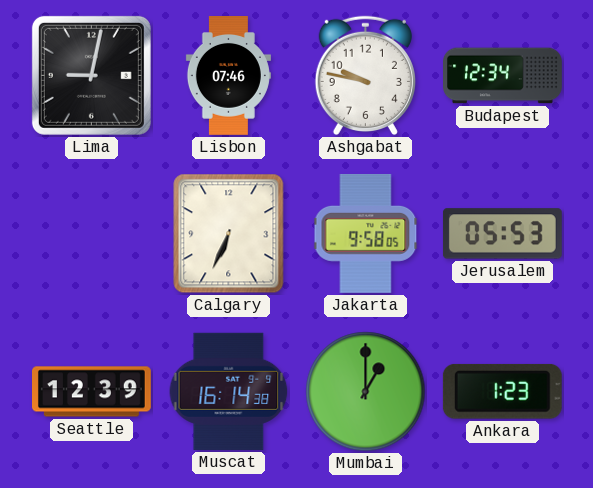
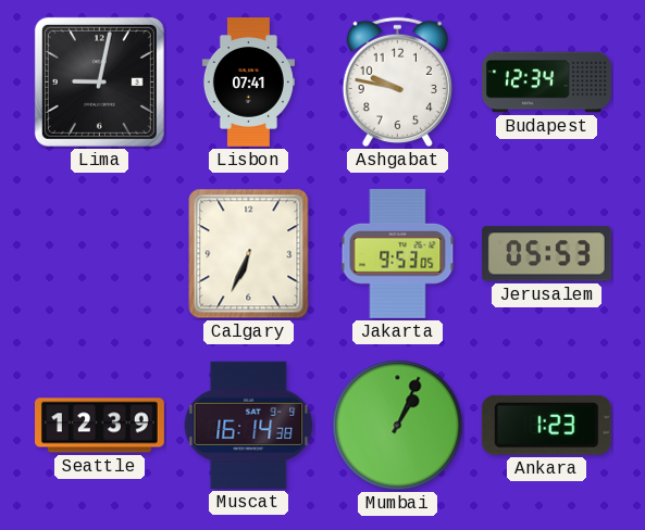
Lisbon: 07:46 -> 07:41
Jakarta: 9:58 -> 9:53
Mumbai: 1:00 -> 1:04
